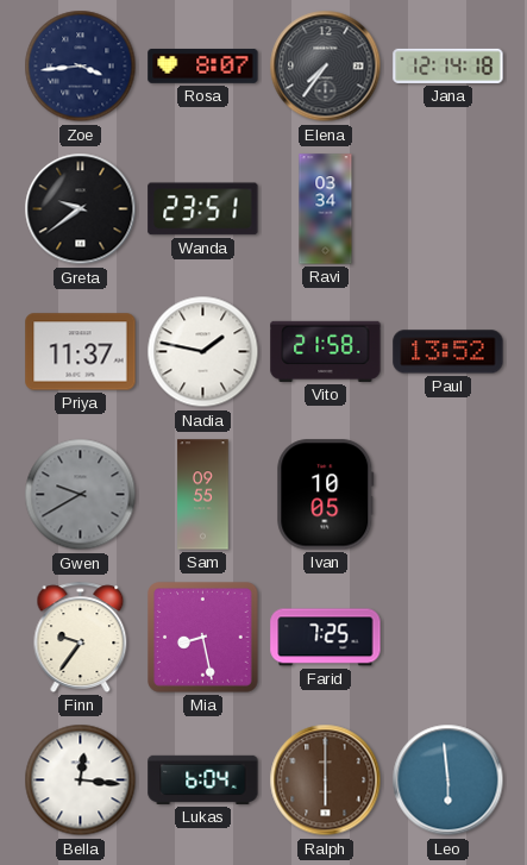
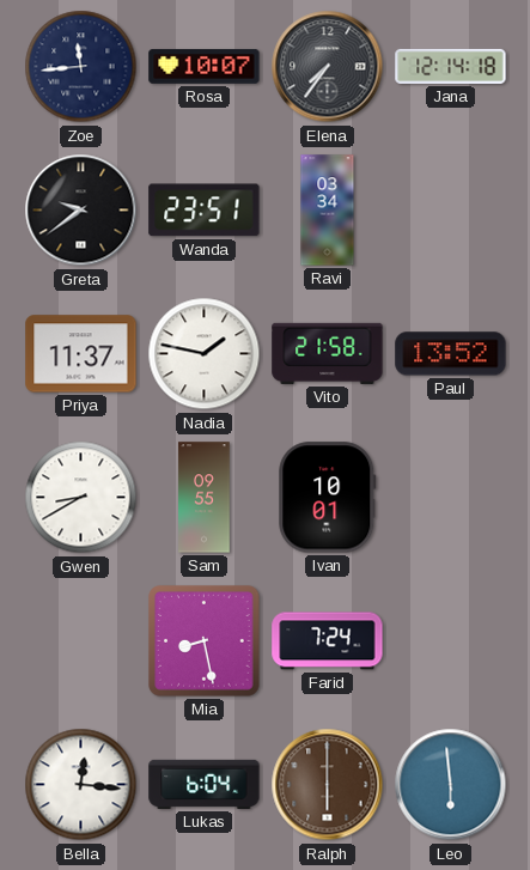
Zoe: 3:44 -> 11:44
Rosa: 8:07 -> 10:07
Gwen: 9:40 -> 8:40
Gwen dial: grey -> white
Ivan: 10:05 -> 10:01
Finn: 9:36 -> none
Farid: 7:25 -> 7:24
